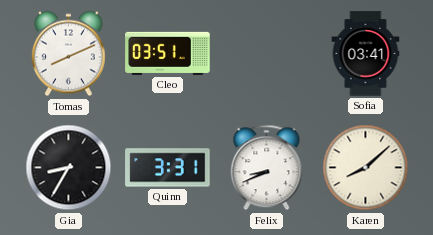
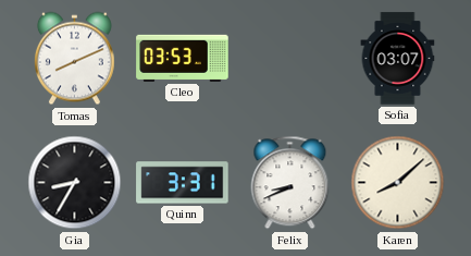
Cleo: 03:51 -> 03:53
Sofia: 03:41 -> 03:07
